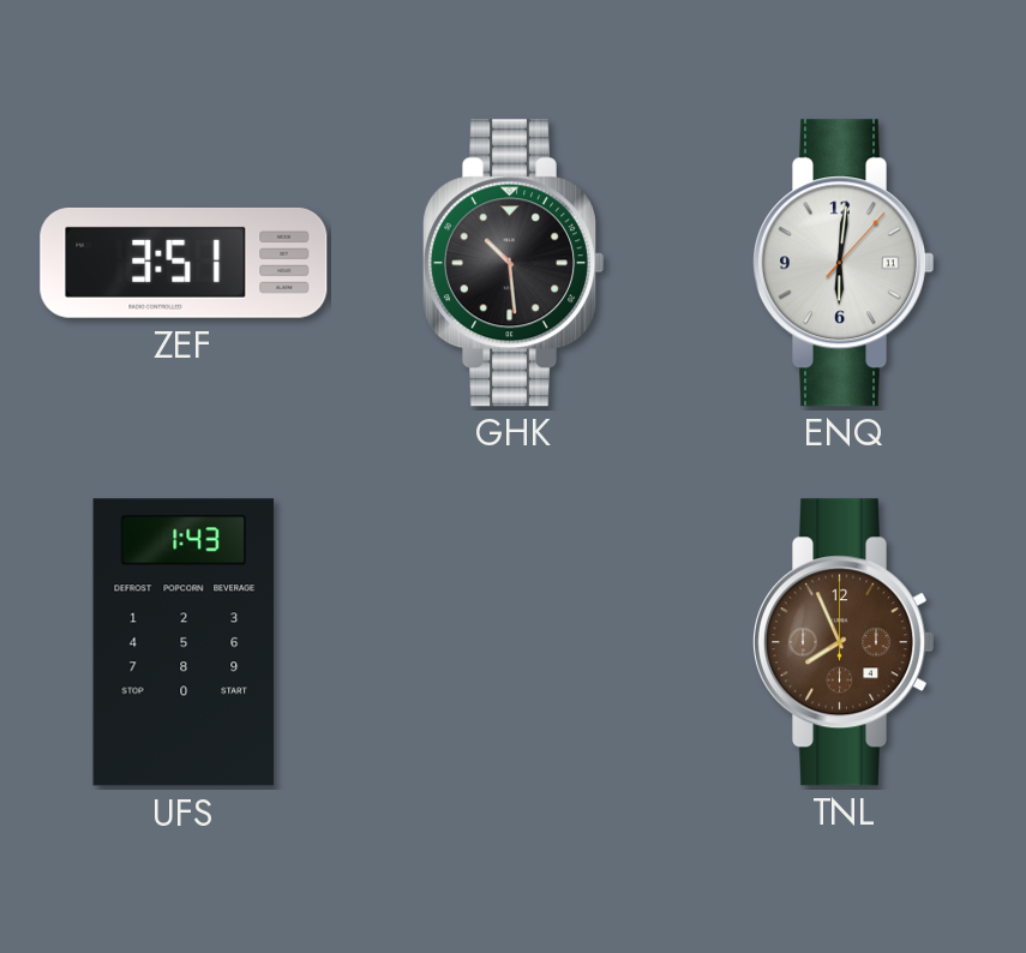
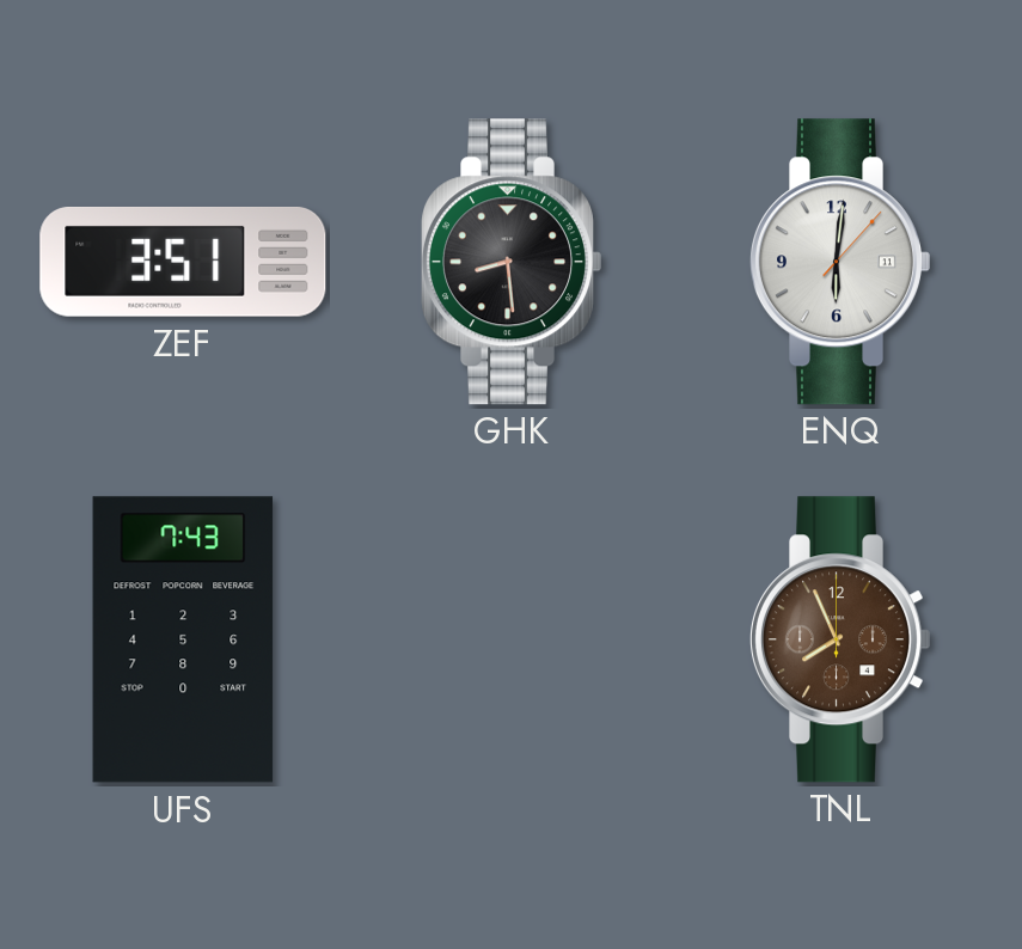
GHK: 10:29 -> 8:29
UFS: 1:43 -> 7:43
